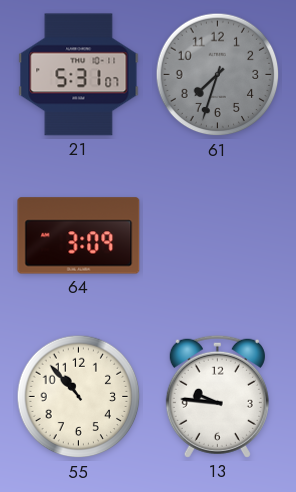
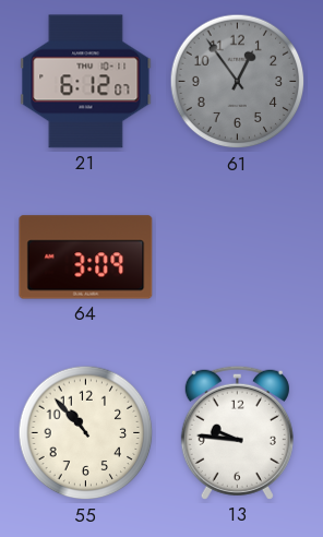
21: 5:31 -> 6:12
61: 7:33 -> 12:54
